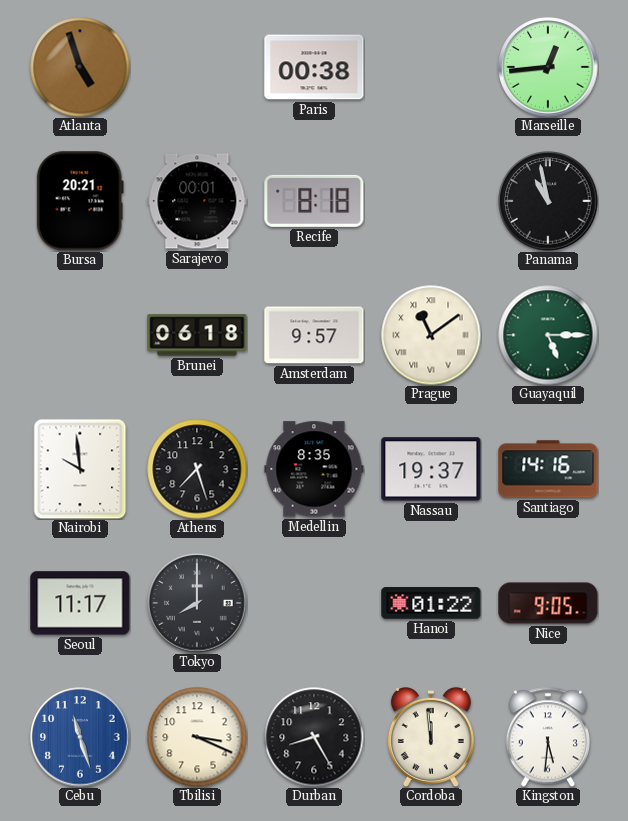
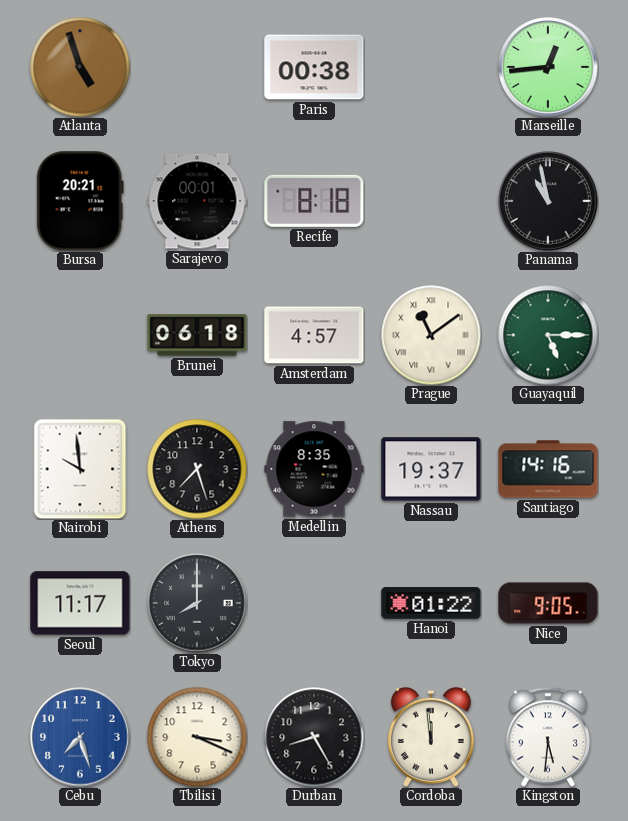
Amsterdam: 9:57 -> 4:57
Cebu: 11:27 -> 7:27
